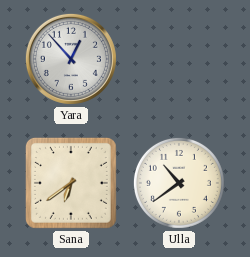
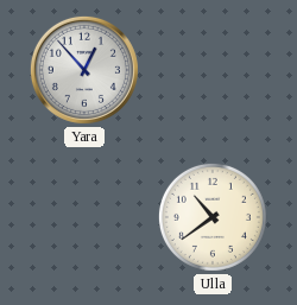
Sana: 6:39 -> none
